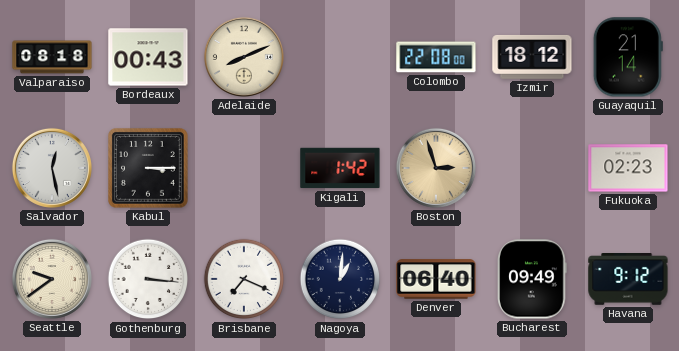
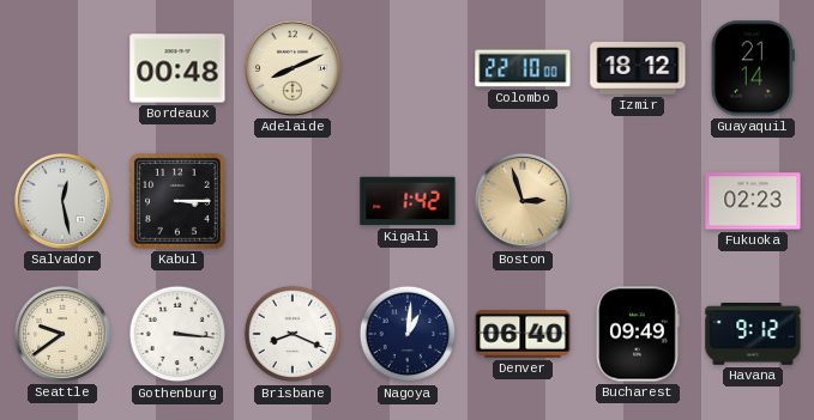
Valparaiso: 08:18 -> none
Bordeaux: 00:43 -> 00:48
Colombo: 22:08 -> 22:10
Brisbane: 7:19 -> 8:19
